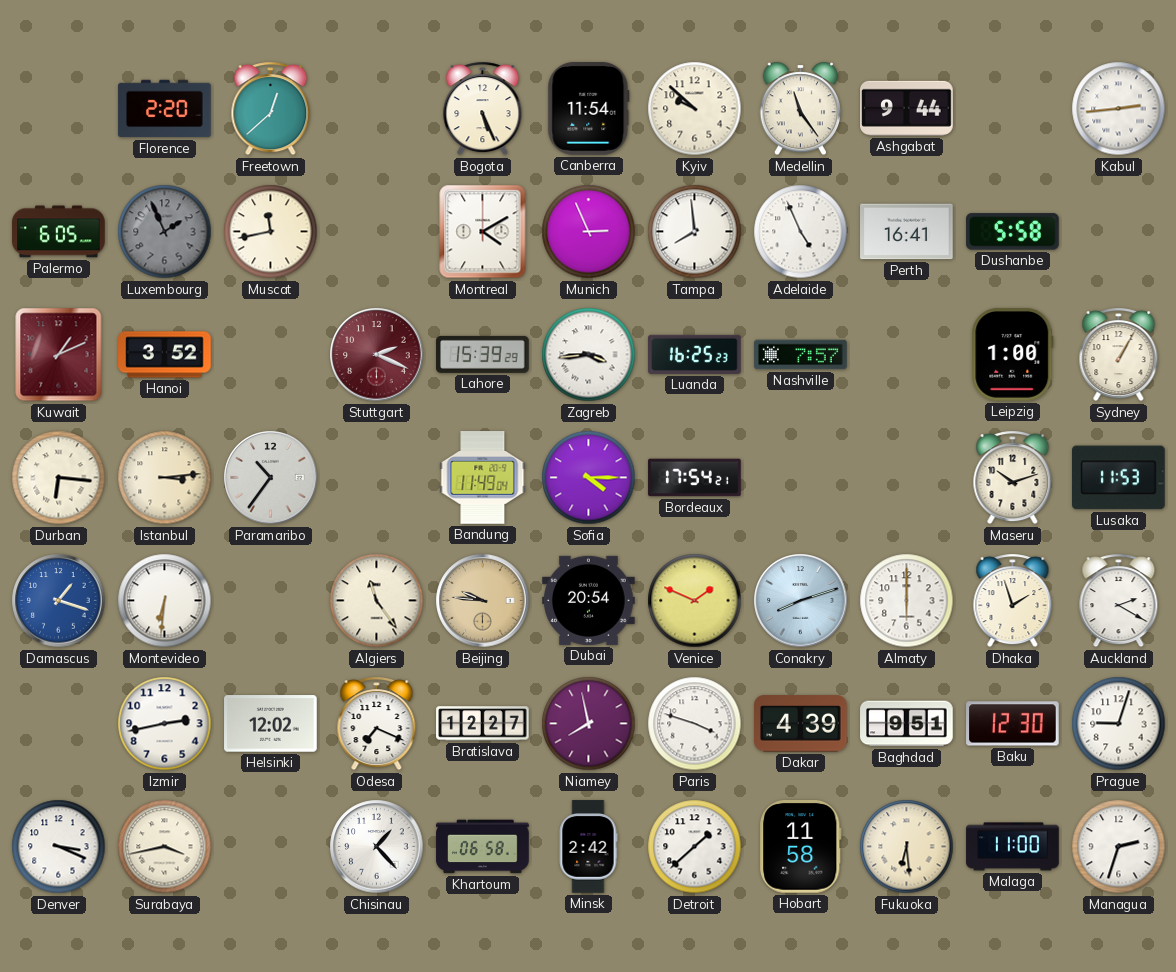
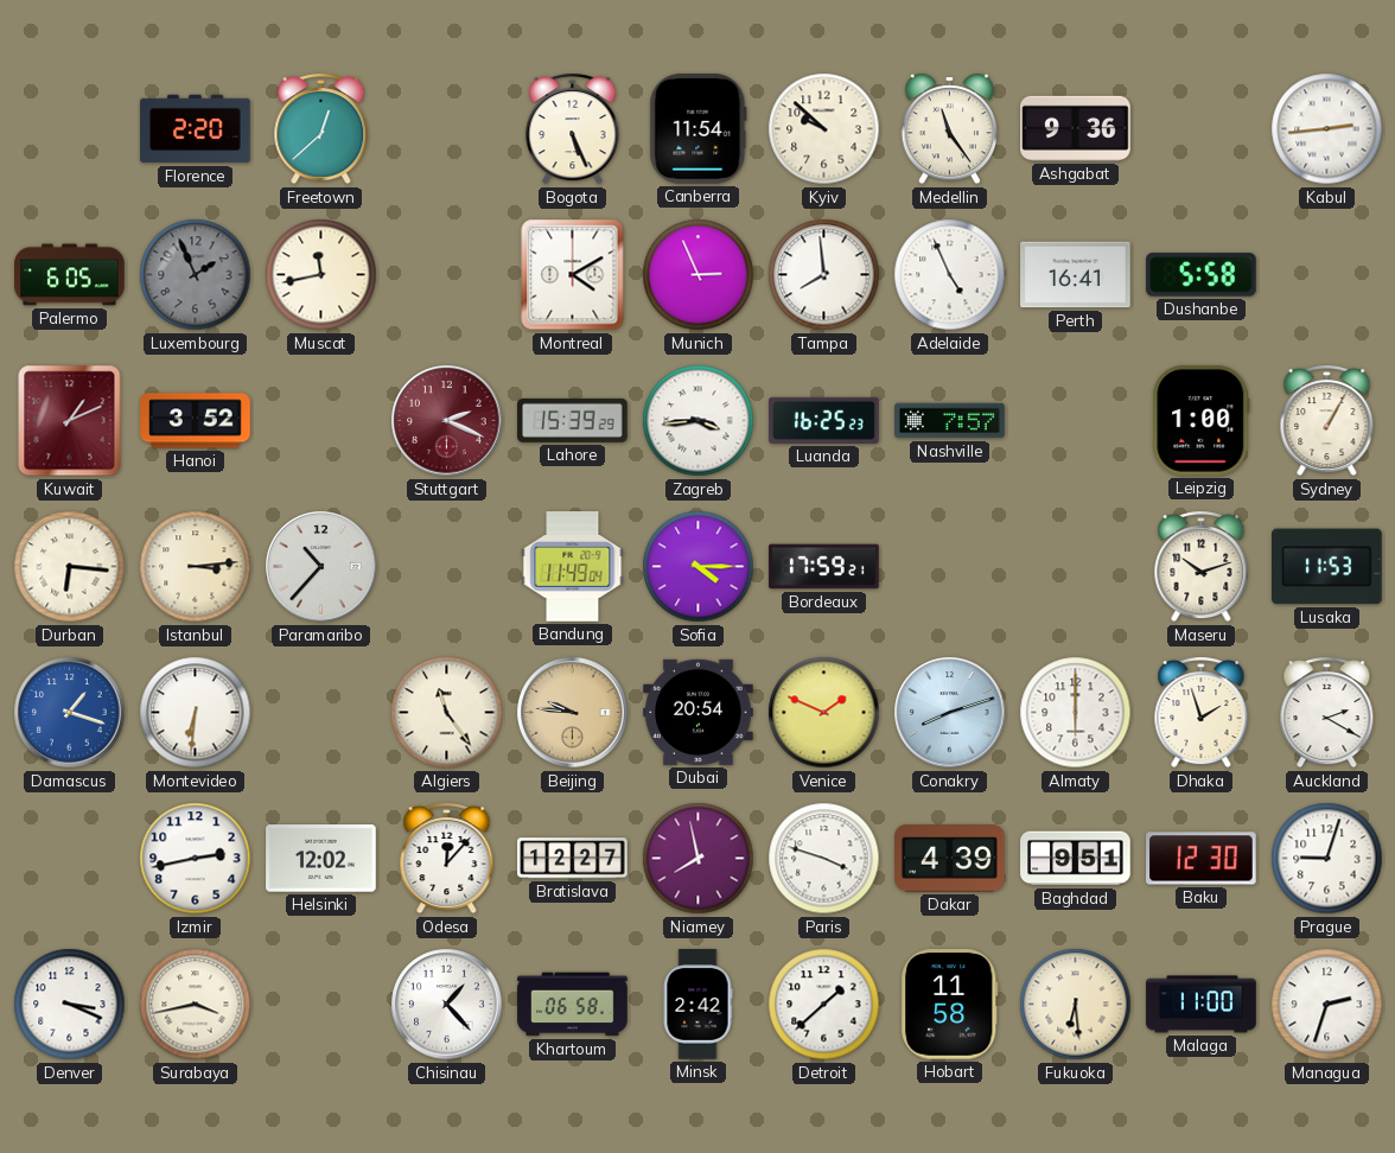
Ashgabat: 9:44 -> 9:36
Paramaribo: 10:36 -> 10:37
Bordeaux: 17:54 -> 17:59
Odesa: 7:19 -> 12:07
